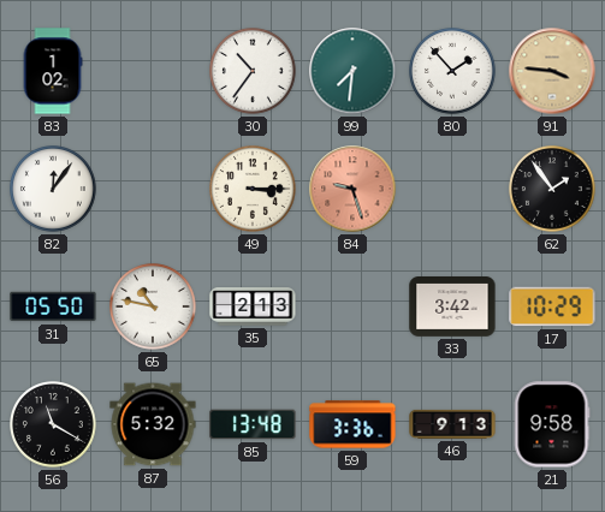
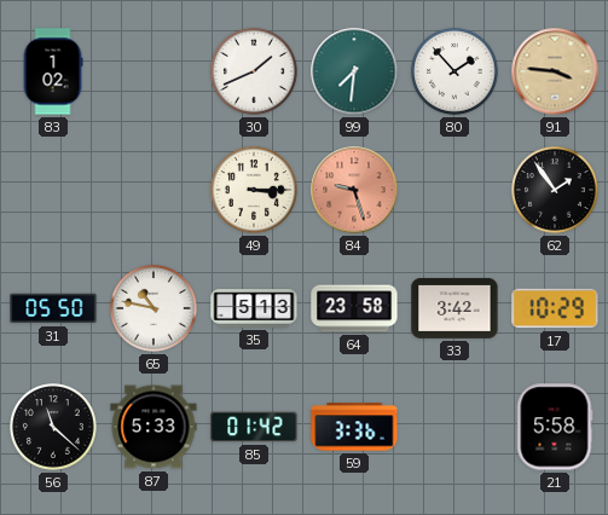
30: 10:36 -> 1:41
82: 12:06 -> none
35: 2:13 -> 5:13
64: none -> 23:58
56: 11:20 -> 11:22
87: 5:32 -> 5:33
85: 13:48 -> 01:42
46: 9:13 -> none
21: 9:58 -> 5:58
